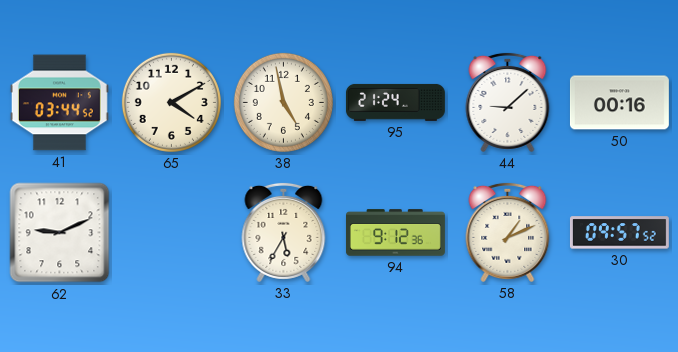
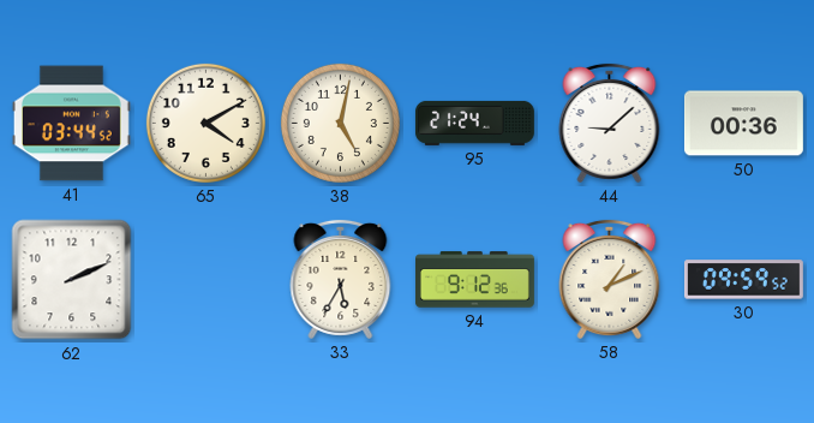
38: 4:58 -> 5:02
50: 00:16 -> 00:36
62: 9:11 -> 2:11
30: 09:57 -> 09:59
